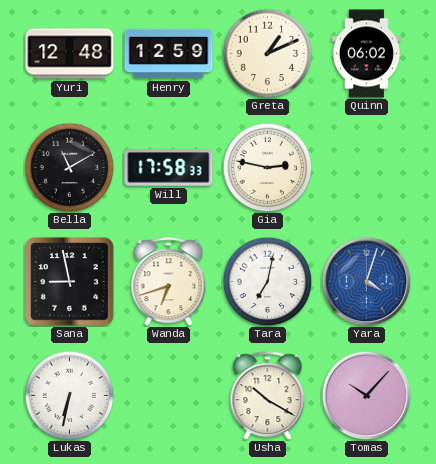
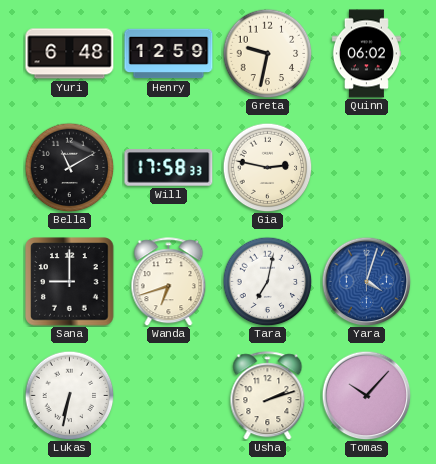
Yuri: 12:48 -> 6:48
Greta: 1:11 -> 9:32
Sana: 8:58 -> 9:00
Usha: 10:20 -> 2:12
